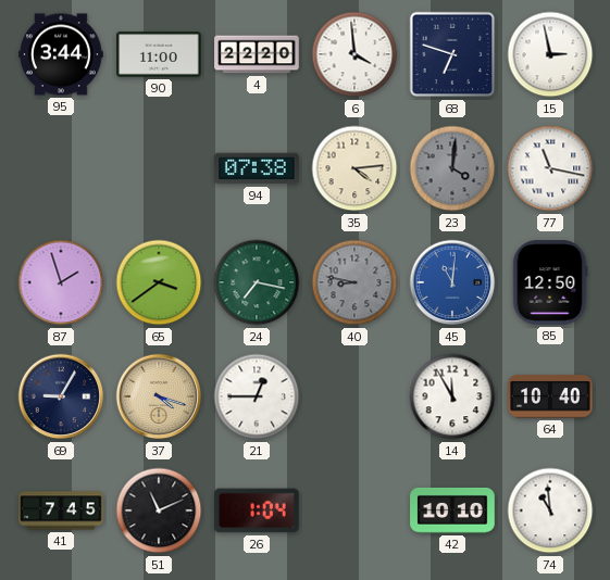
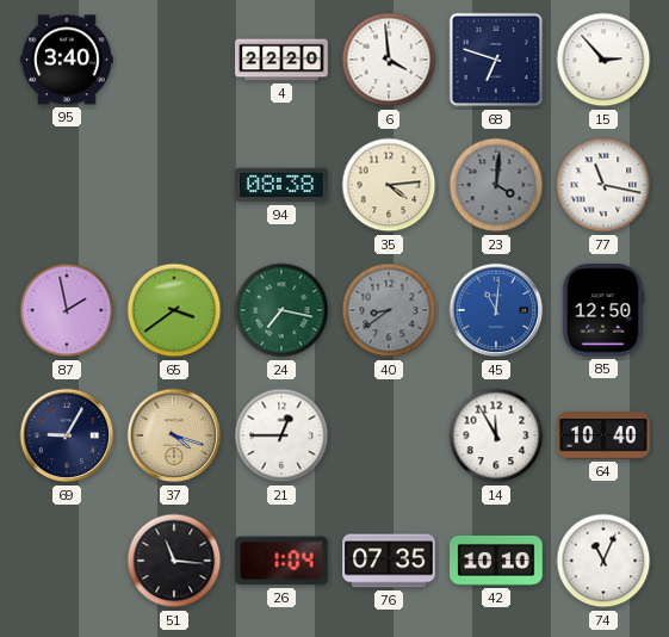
95: 3:44 -> 3:40
90: 11:00 -> none
15: 2:58 -> 2:53
94: 07:38 -> 08:38
87: 1:57 -> 1:58
40: 8:47 -> 8:39
41: 7:45 -> none
51: 11:11 -> 11:16
76: none -> 07:35
74: 10:59 -> 11:04
